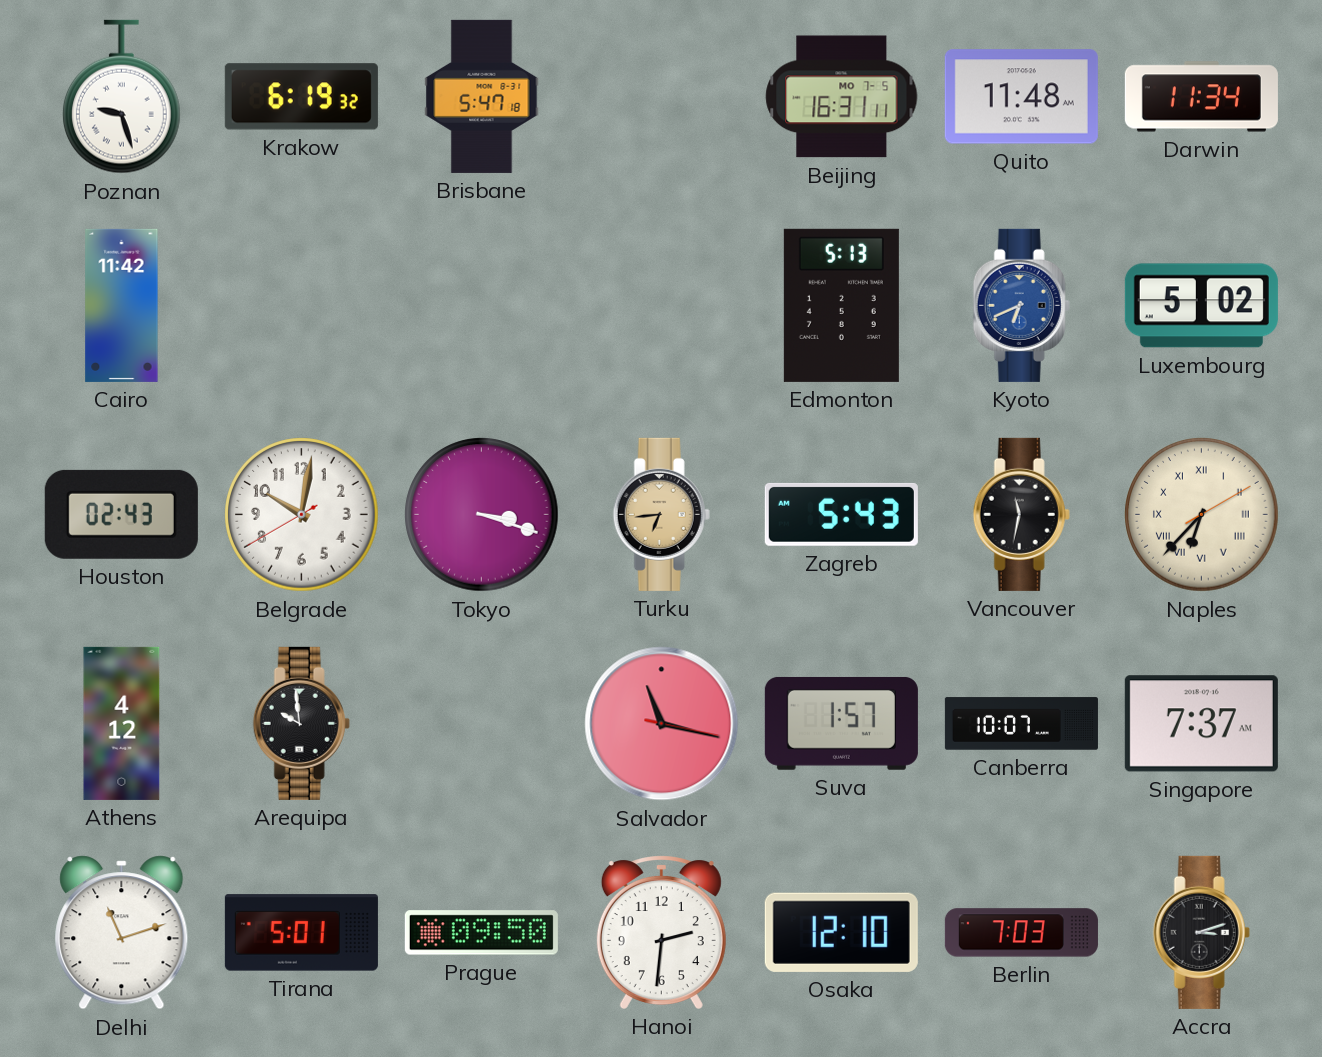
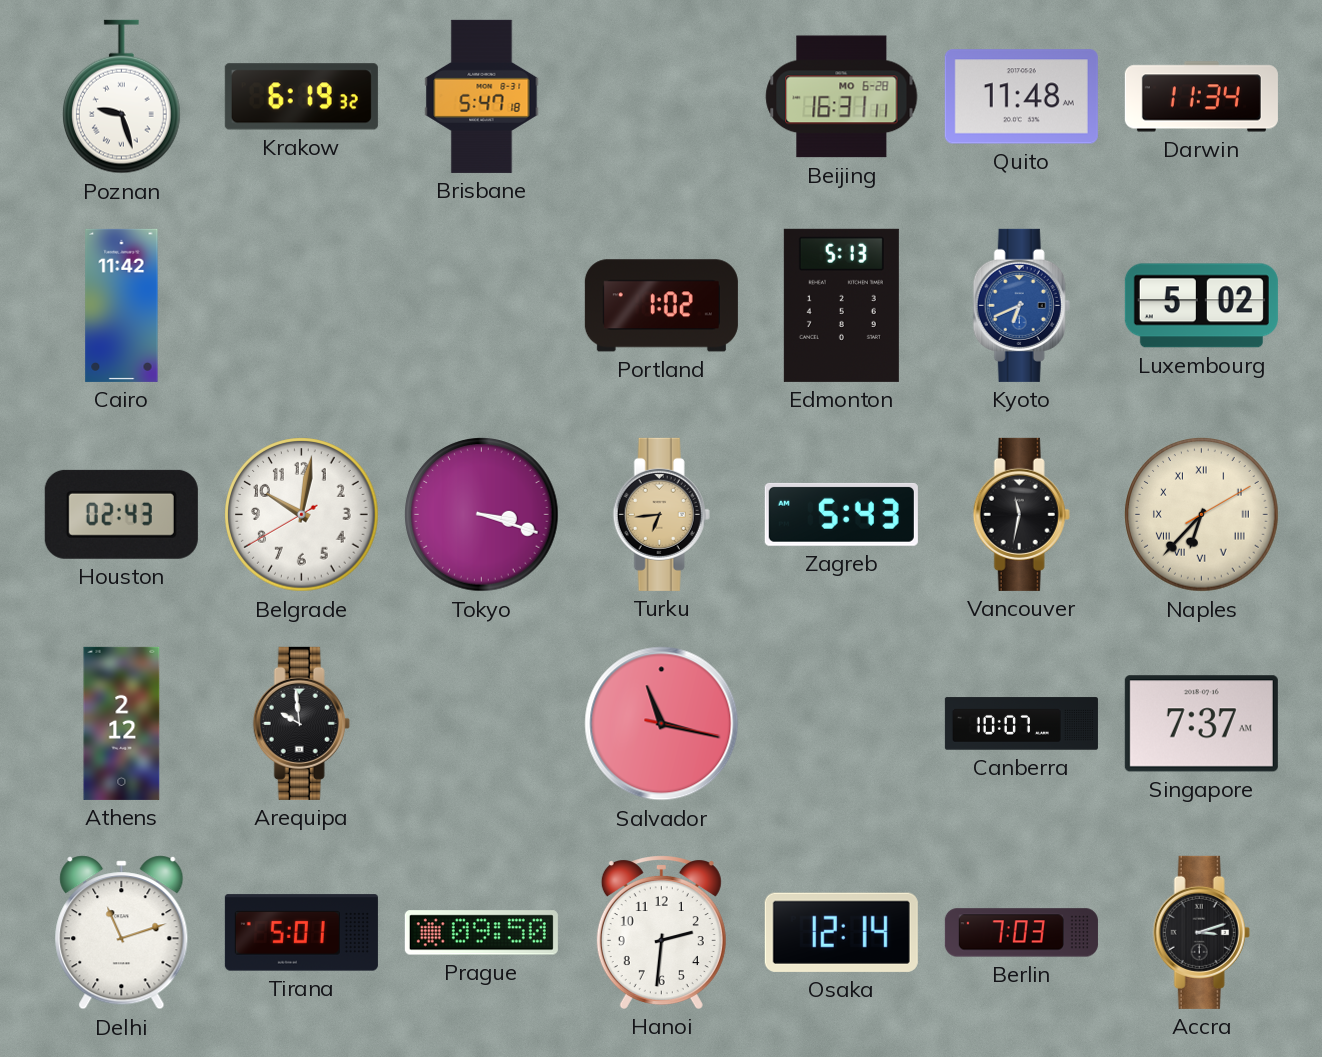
Beijing date: MO 7-5 -> MO 6-28
Portland: none -> 1:02
Athens: 4:12 -> 2:12
Suva: 1:57 -> none
Osaka: 12:10 -> 12:14
